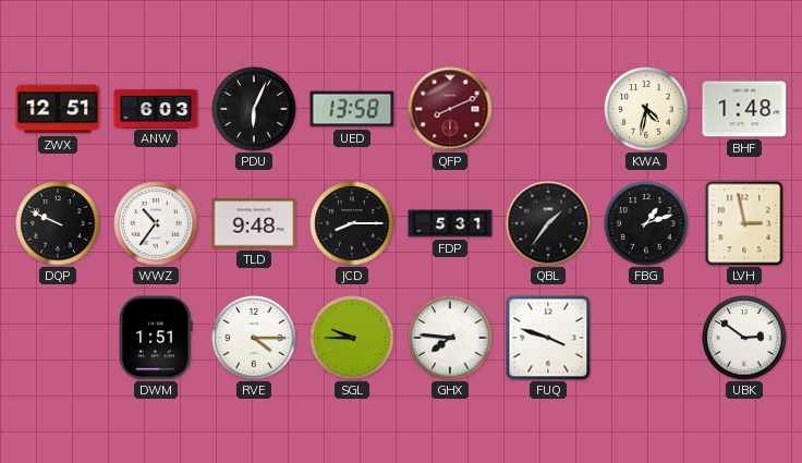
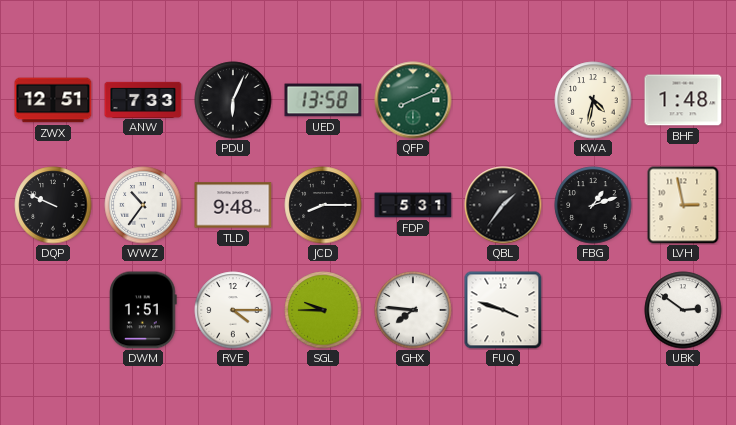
ANW: 6:03 -> 7:33
QFP dial: burgundy -> green
